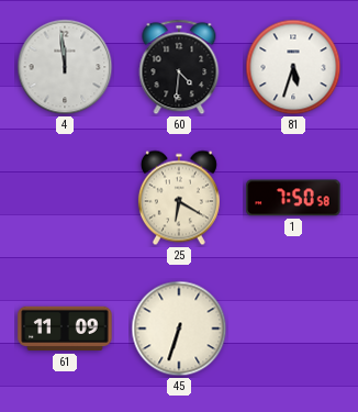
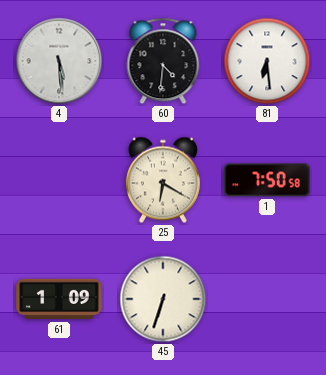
4: 11:59 -> 5:29
81: 5:33 -> 6:29
61: 11:09 -> 1:09
